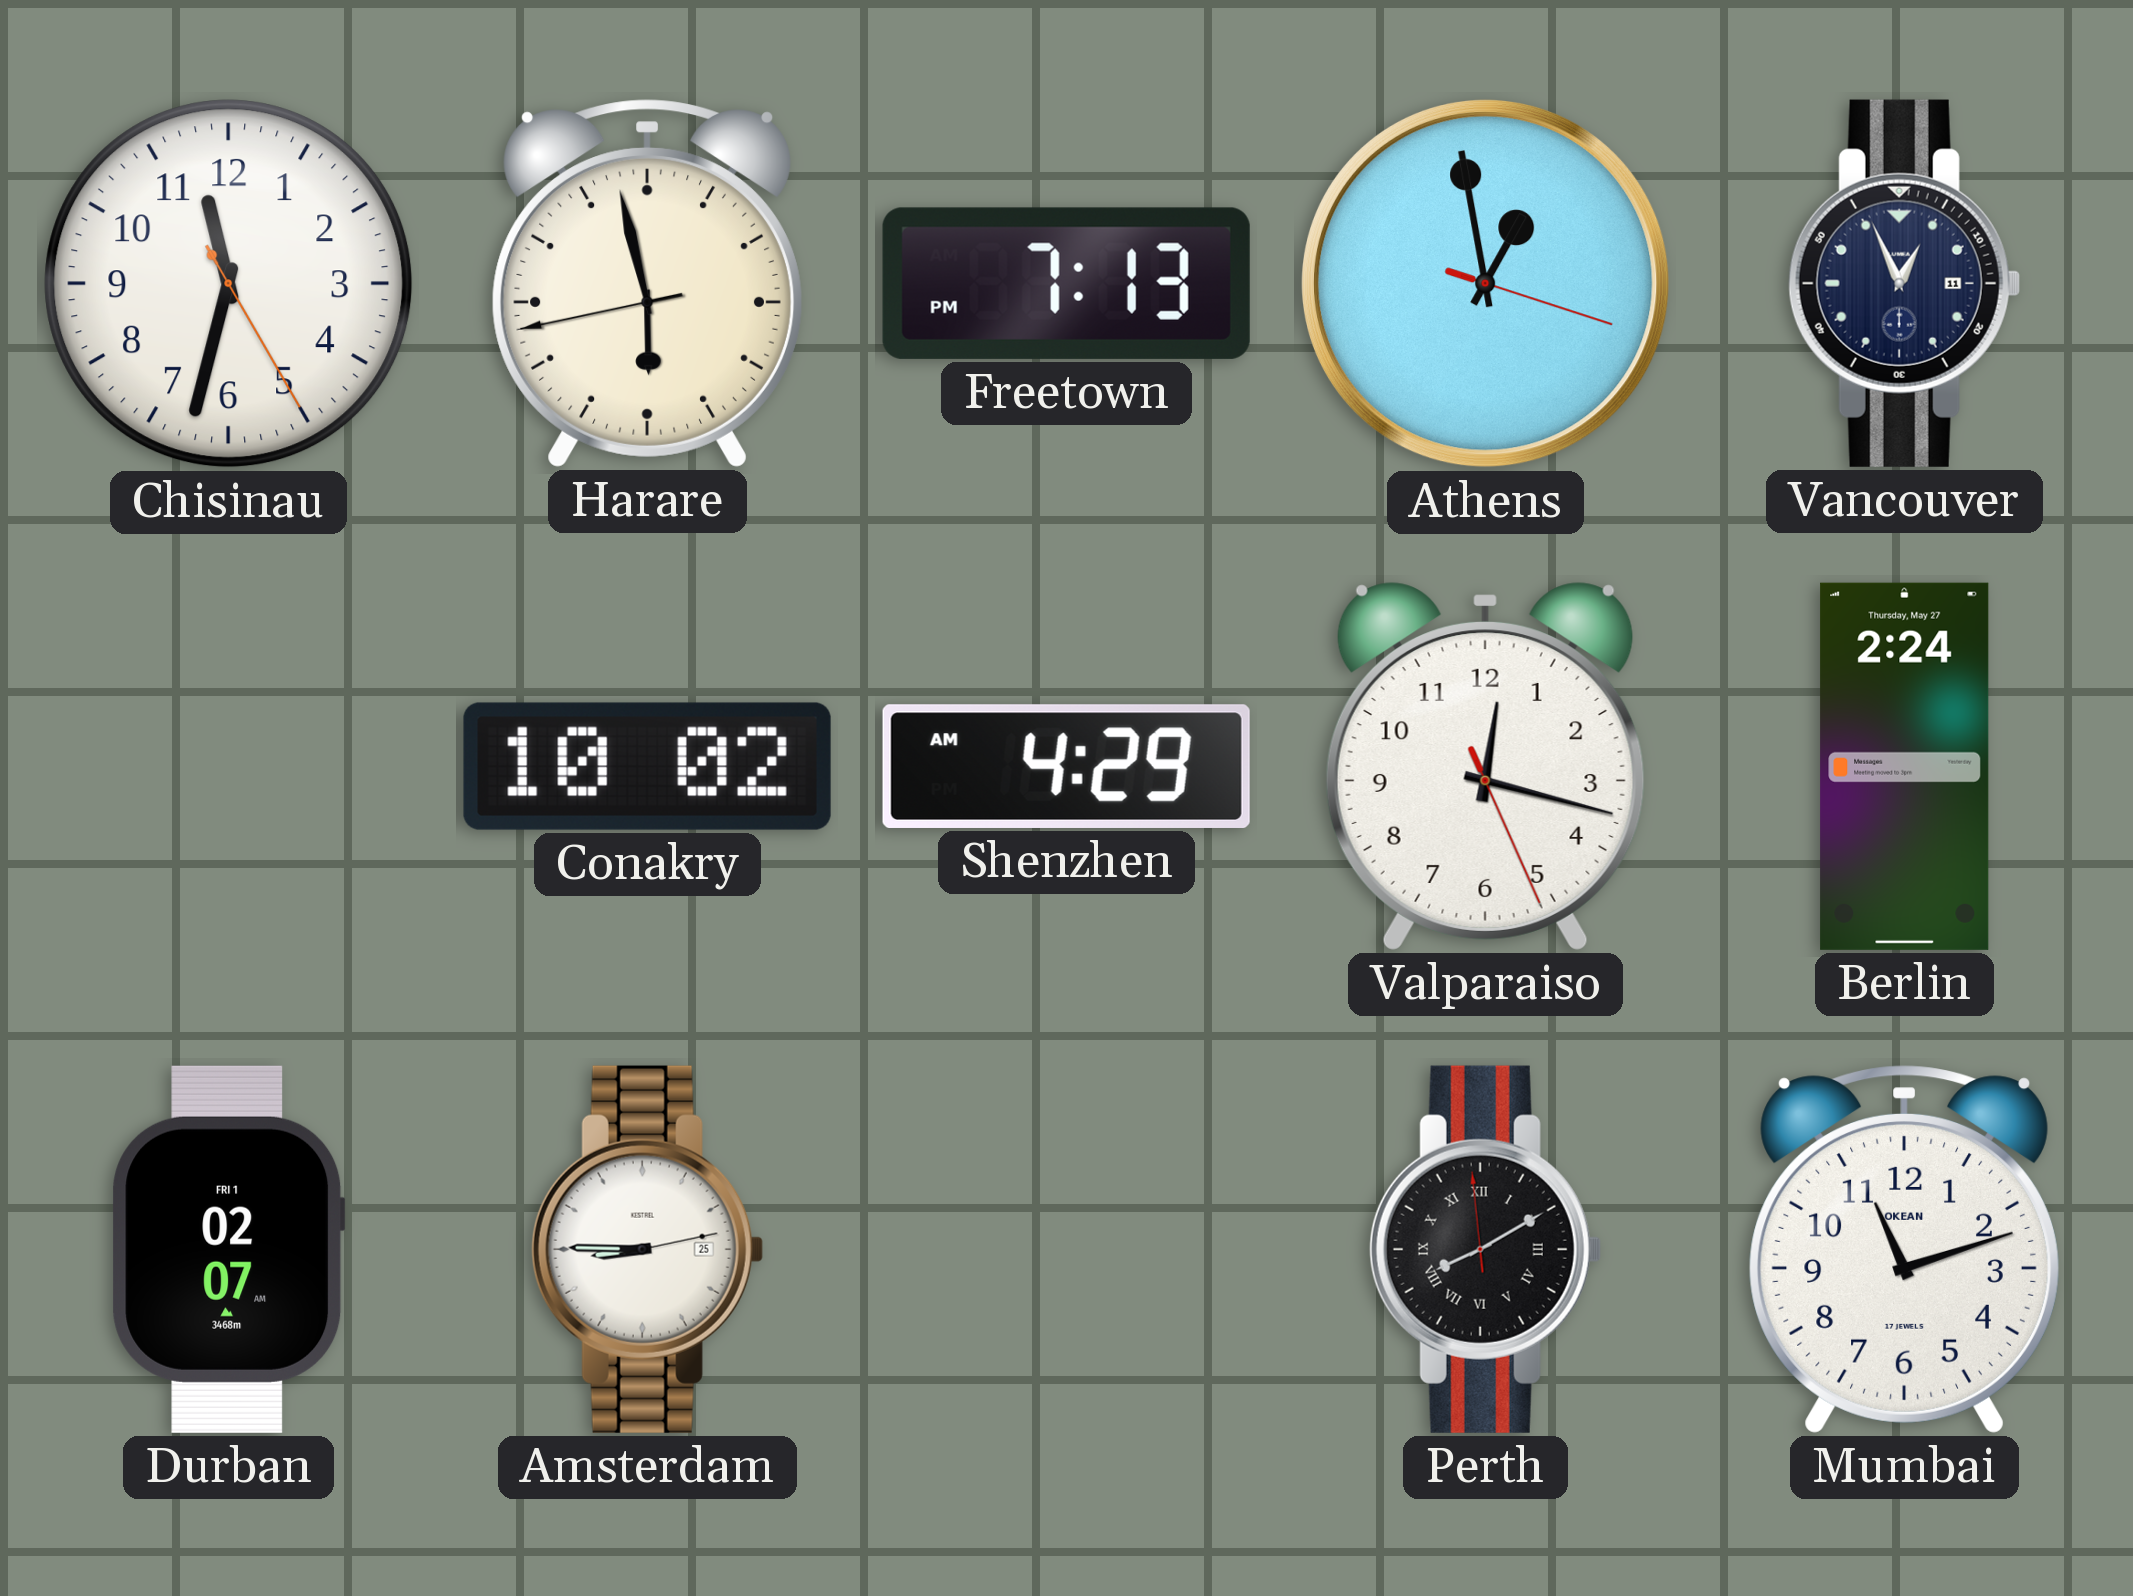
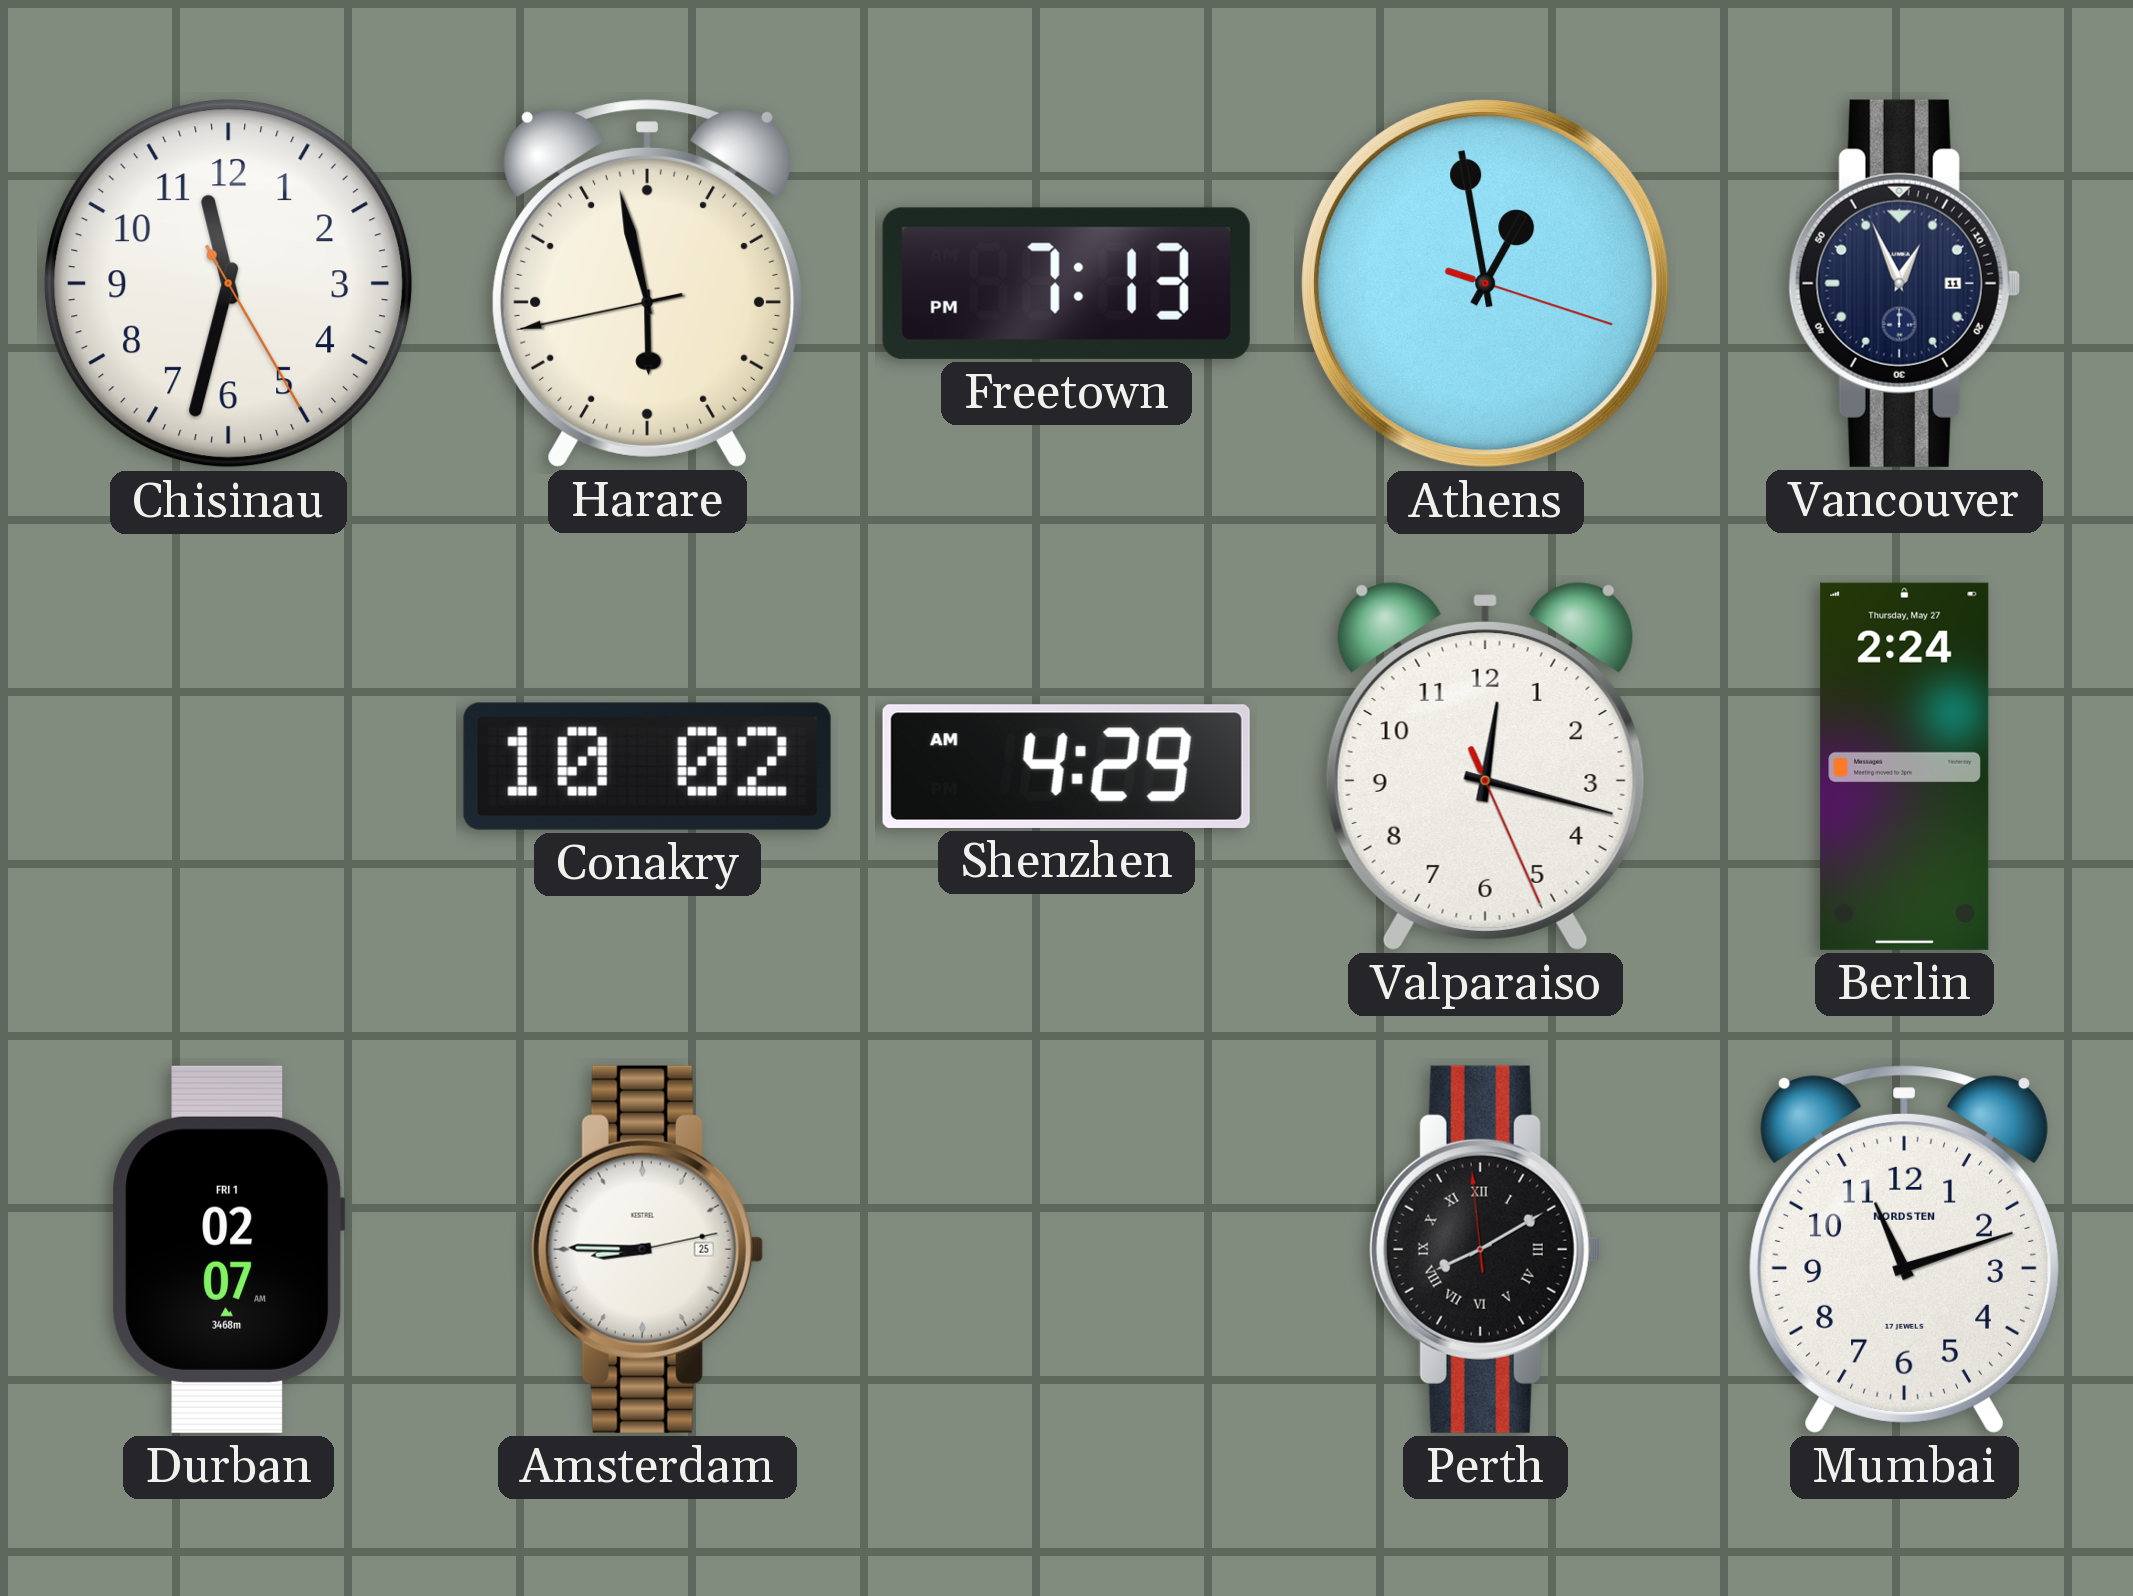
Mumbai brand: OKEAN -> NORDSTEN
